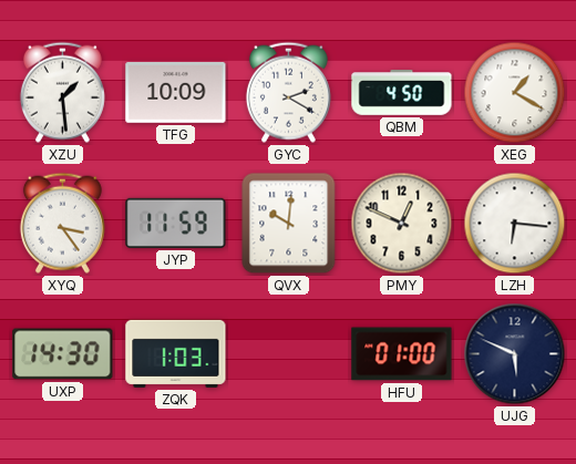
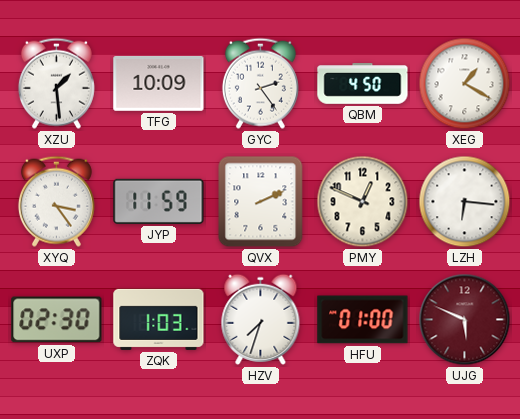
GYC: 2:20 -> 2:24
QVX: 10:01 -> 2:11
UXP: 14:30 -> 02:30
HZV: none -> 7:33
UJG dial: navy -> burgundy
